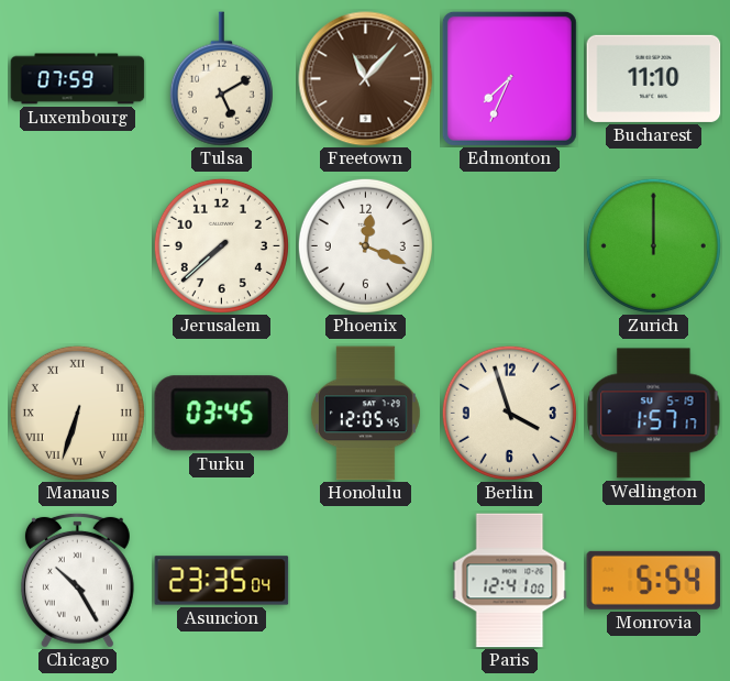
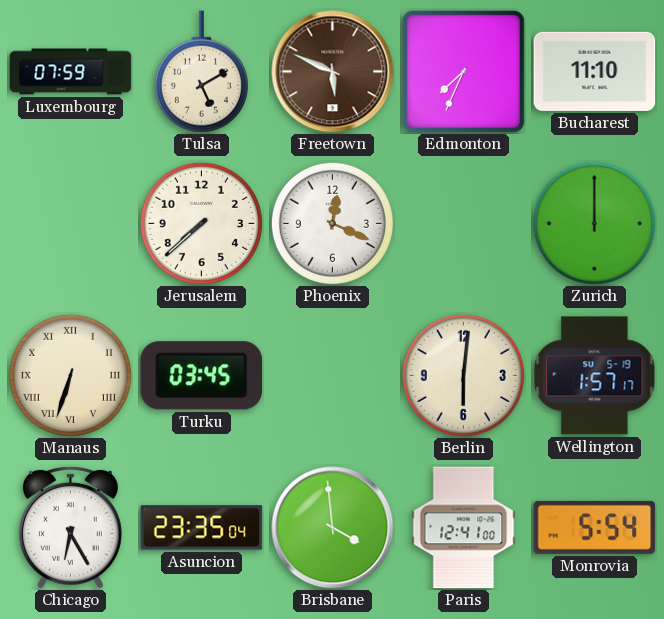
Freetown: 11:07 -> 5:49
Honolulu: 12:05 -> none
Berlin: 3:57 -> 6:01
Chicago: 10:25 -> 6:25
Brisbane: none -> 3:59
